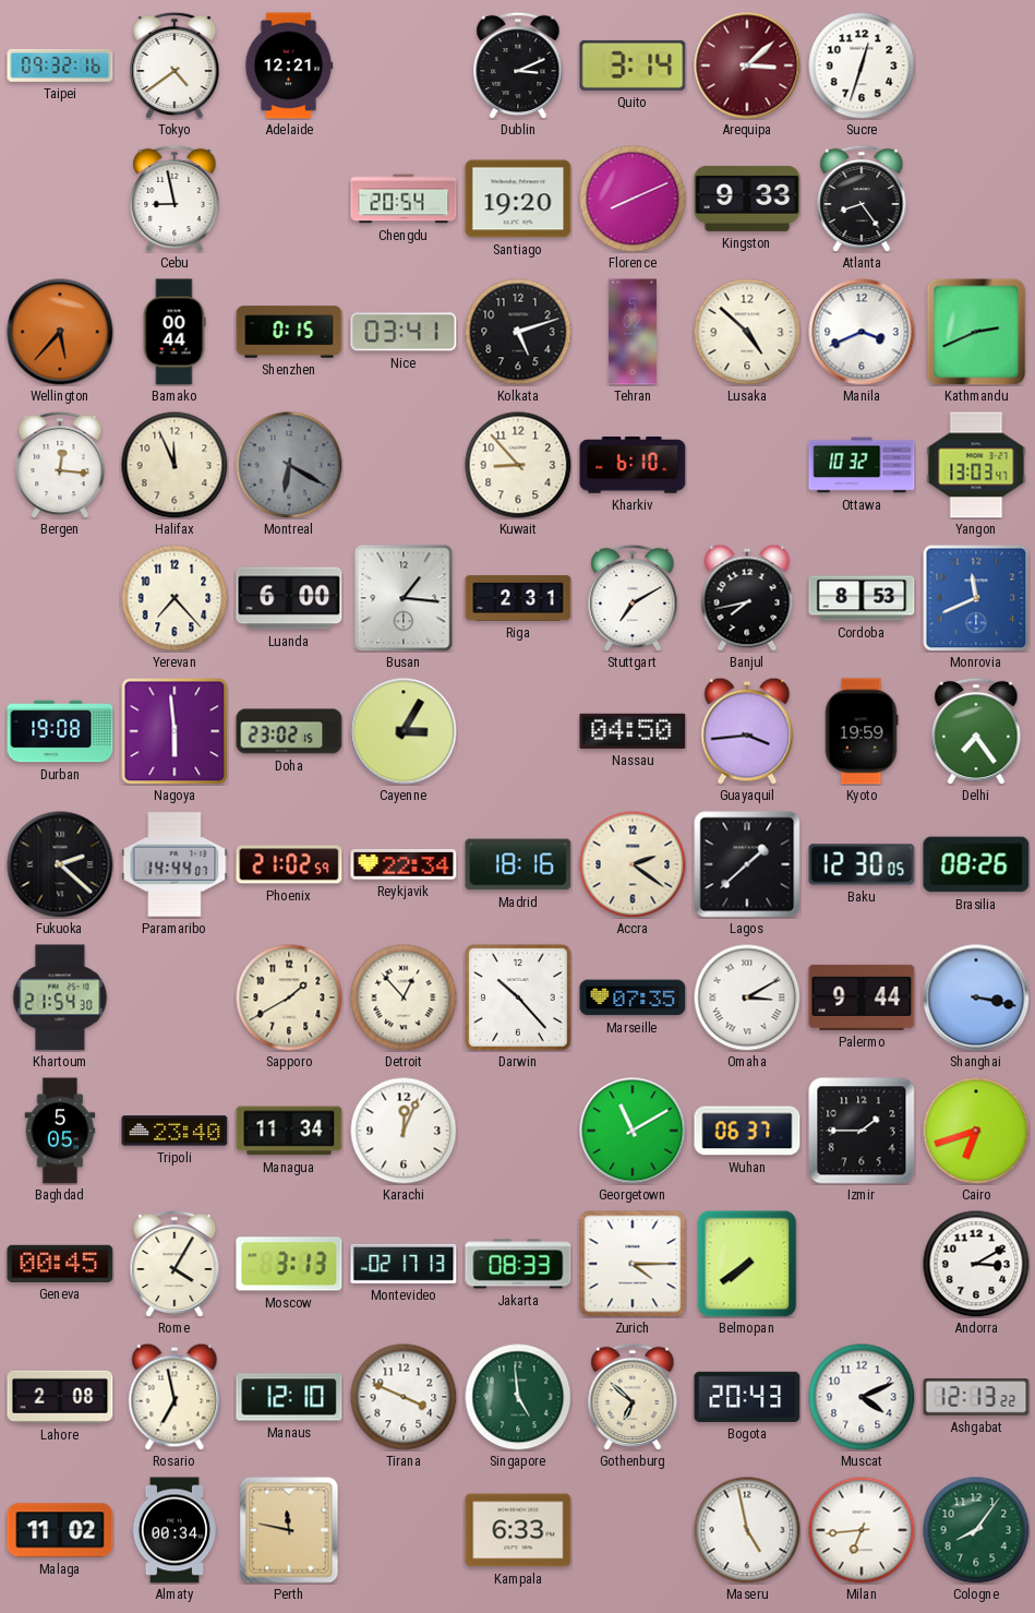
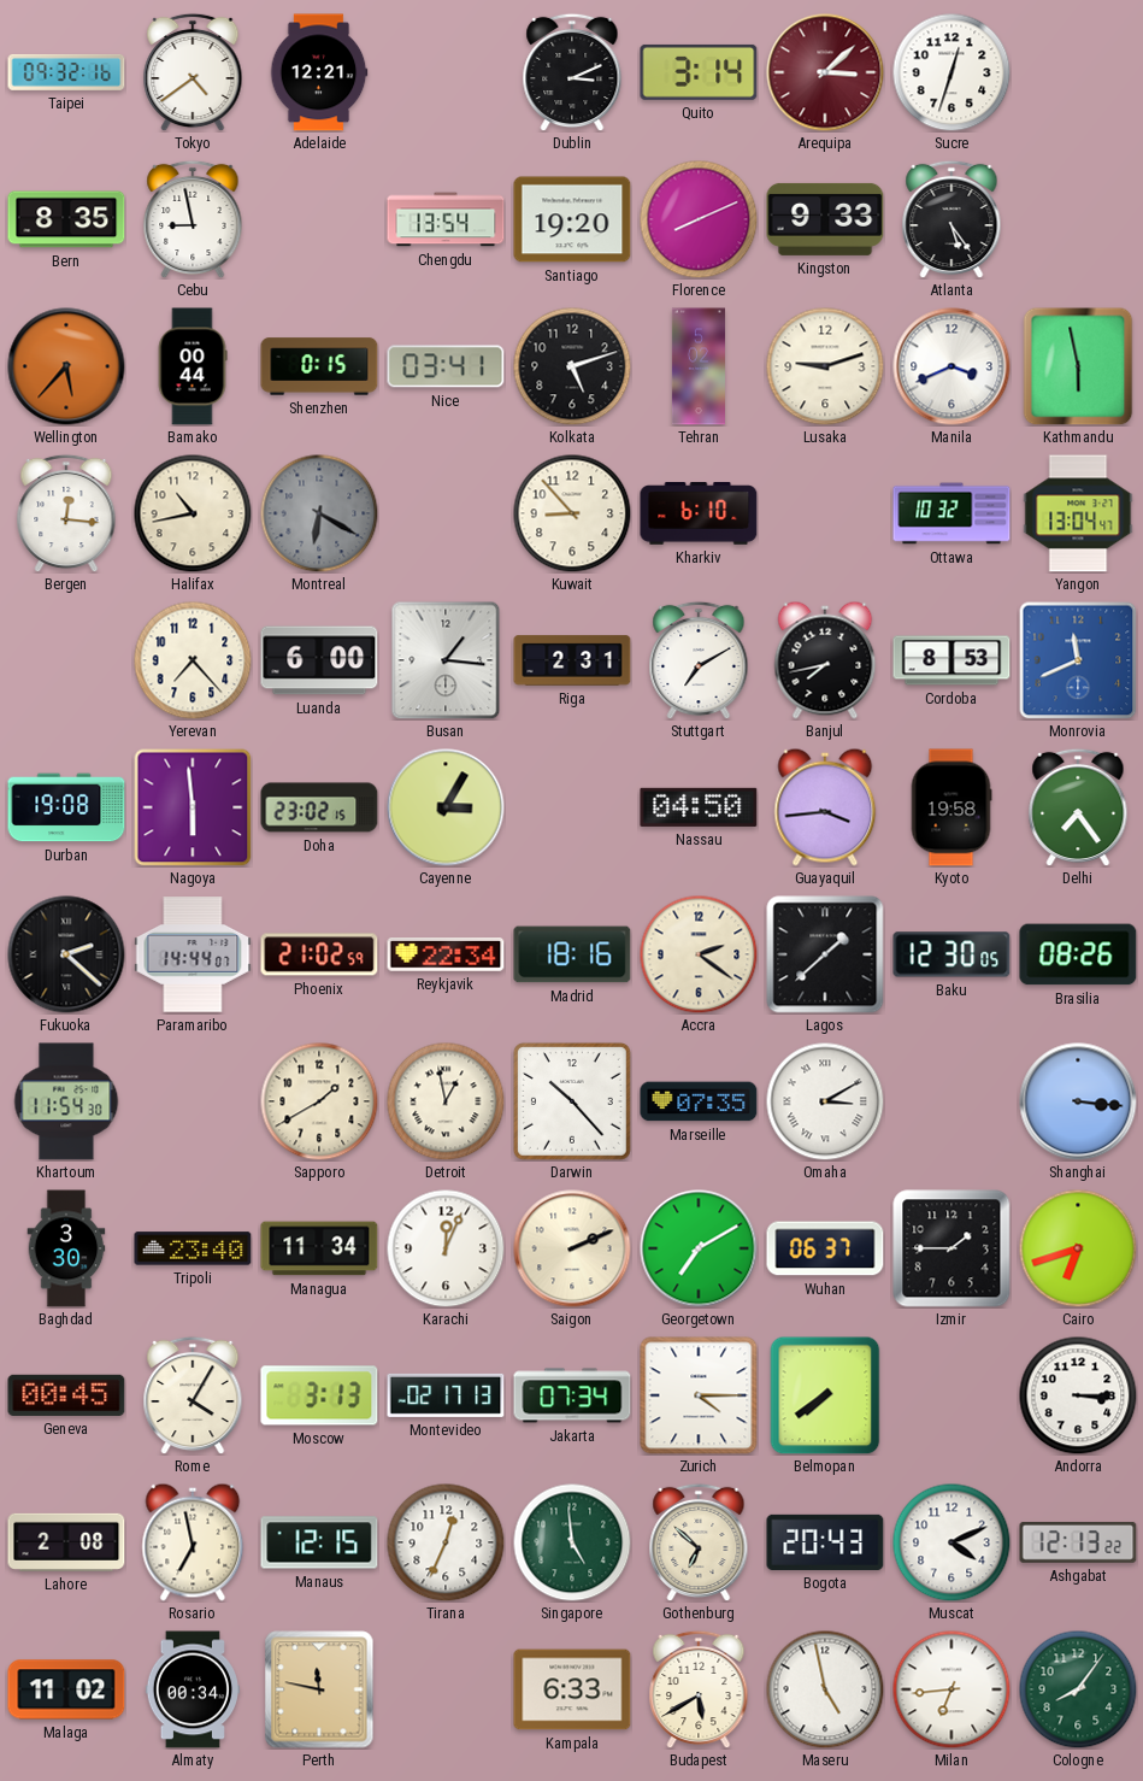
Bern: none -> 8:35
Chengdu: 20:54 -> 13:54
Atlanta: 8:24 -> 5:24
Lusaka: 4:52 -> 9:12
Kathmandu: 2:41 -> 5:58
Halifax: 11:56 -> 10:43
Yangon: 13:03 -> 13:04
Kyoto: 19:59 -> 19:58
Khartoum: 21:54 -> 11:54
Detroit: 12:53 -> 12:58
Palermo: 9:44 -> none
Shanghai: 3:17 -> 3:16
Baghdad: 5:05 -> 3:30
Saigon: none -> 2:11
Georgetown: 11:10 -> 7:10
Jakarta: 08:33 -> 07:34
Andorra: 3:10 -> 3:15
Manaus: 12:10 -> 12:15
Tirana: 3:49 -> 12:34
Budapest: none -> 5:40
